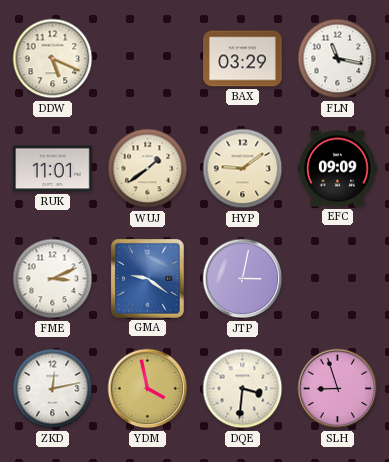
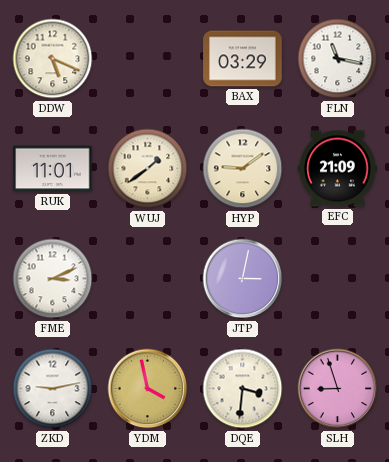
EFC: 09:09 -> 21:09
GMA: 9:21 -> none
ZKD: 12:13 -> 9:13
